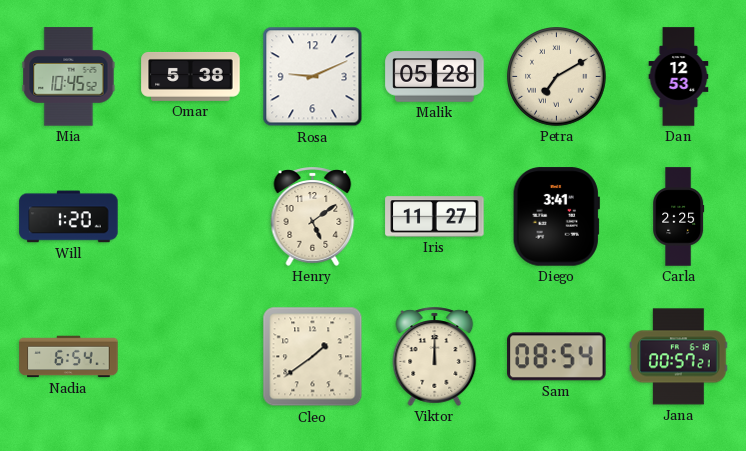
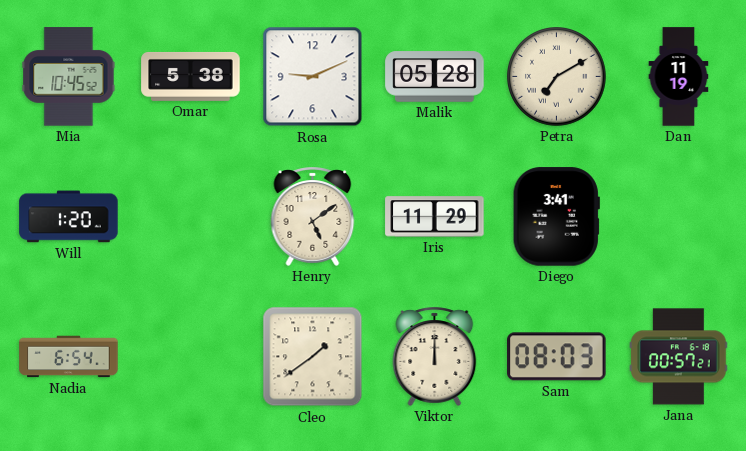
Dan: 12:53 -> 11:19
Iris: 11:27 -> 11:29
Carla: 2:25 -> none
Sam: 08:54 -> 08:03
